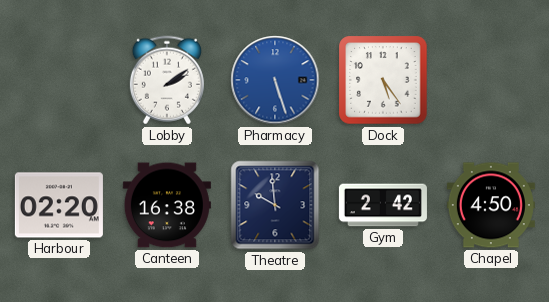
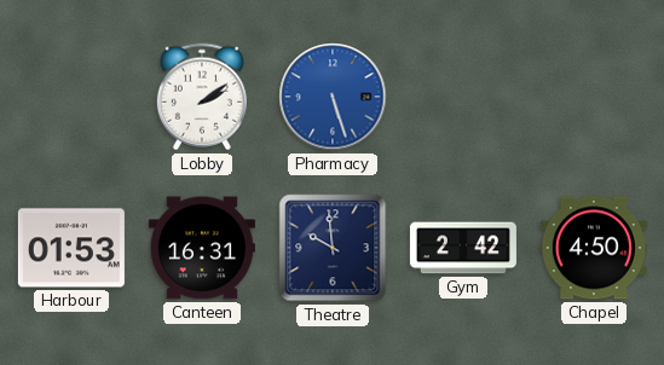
Dock: 5:24 -> none
Harbour: 02:20 -> 01:53
Canteen: 16:38 -> 16:31
